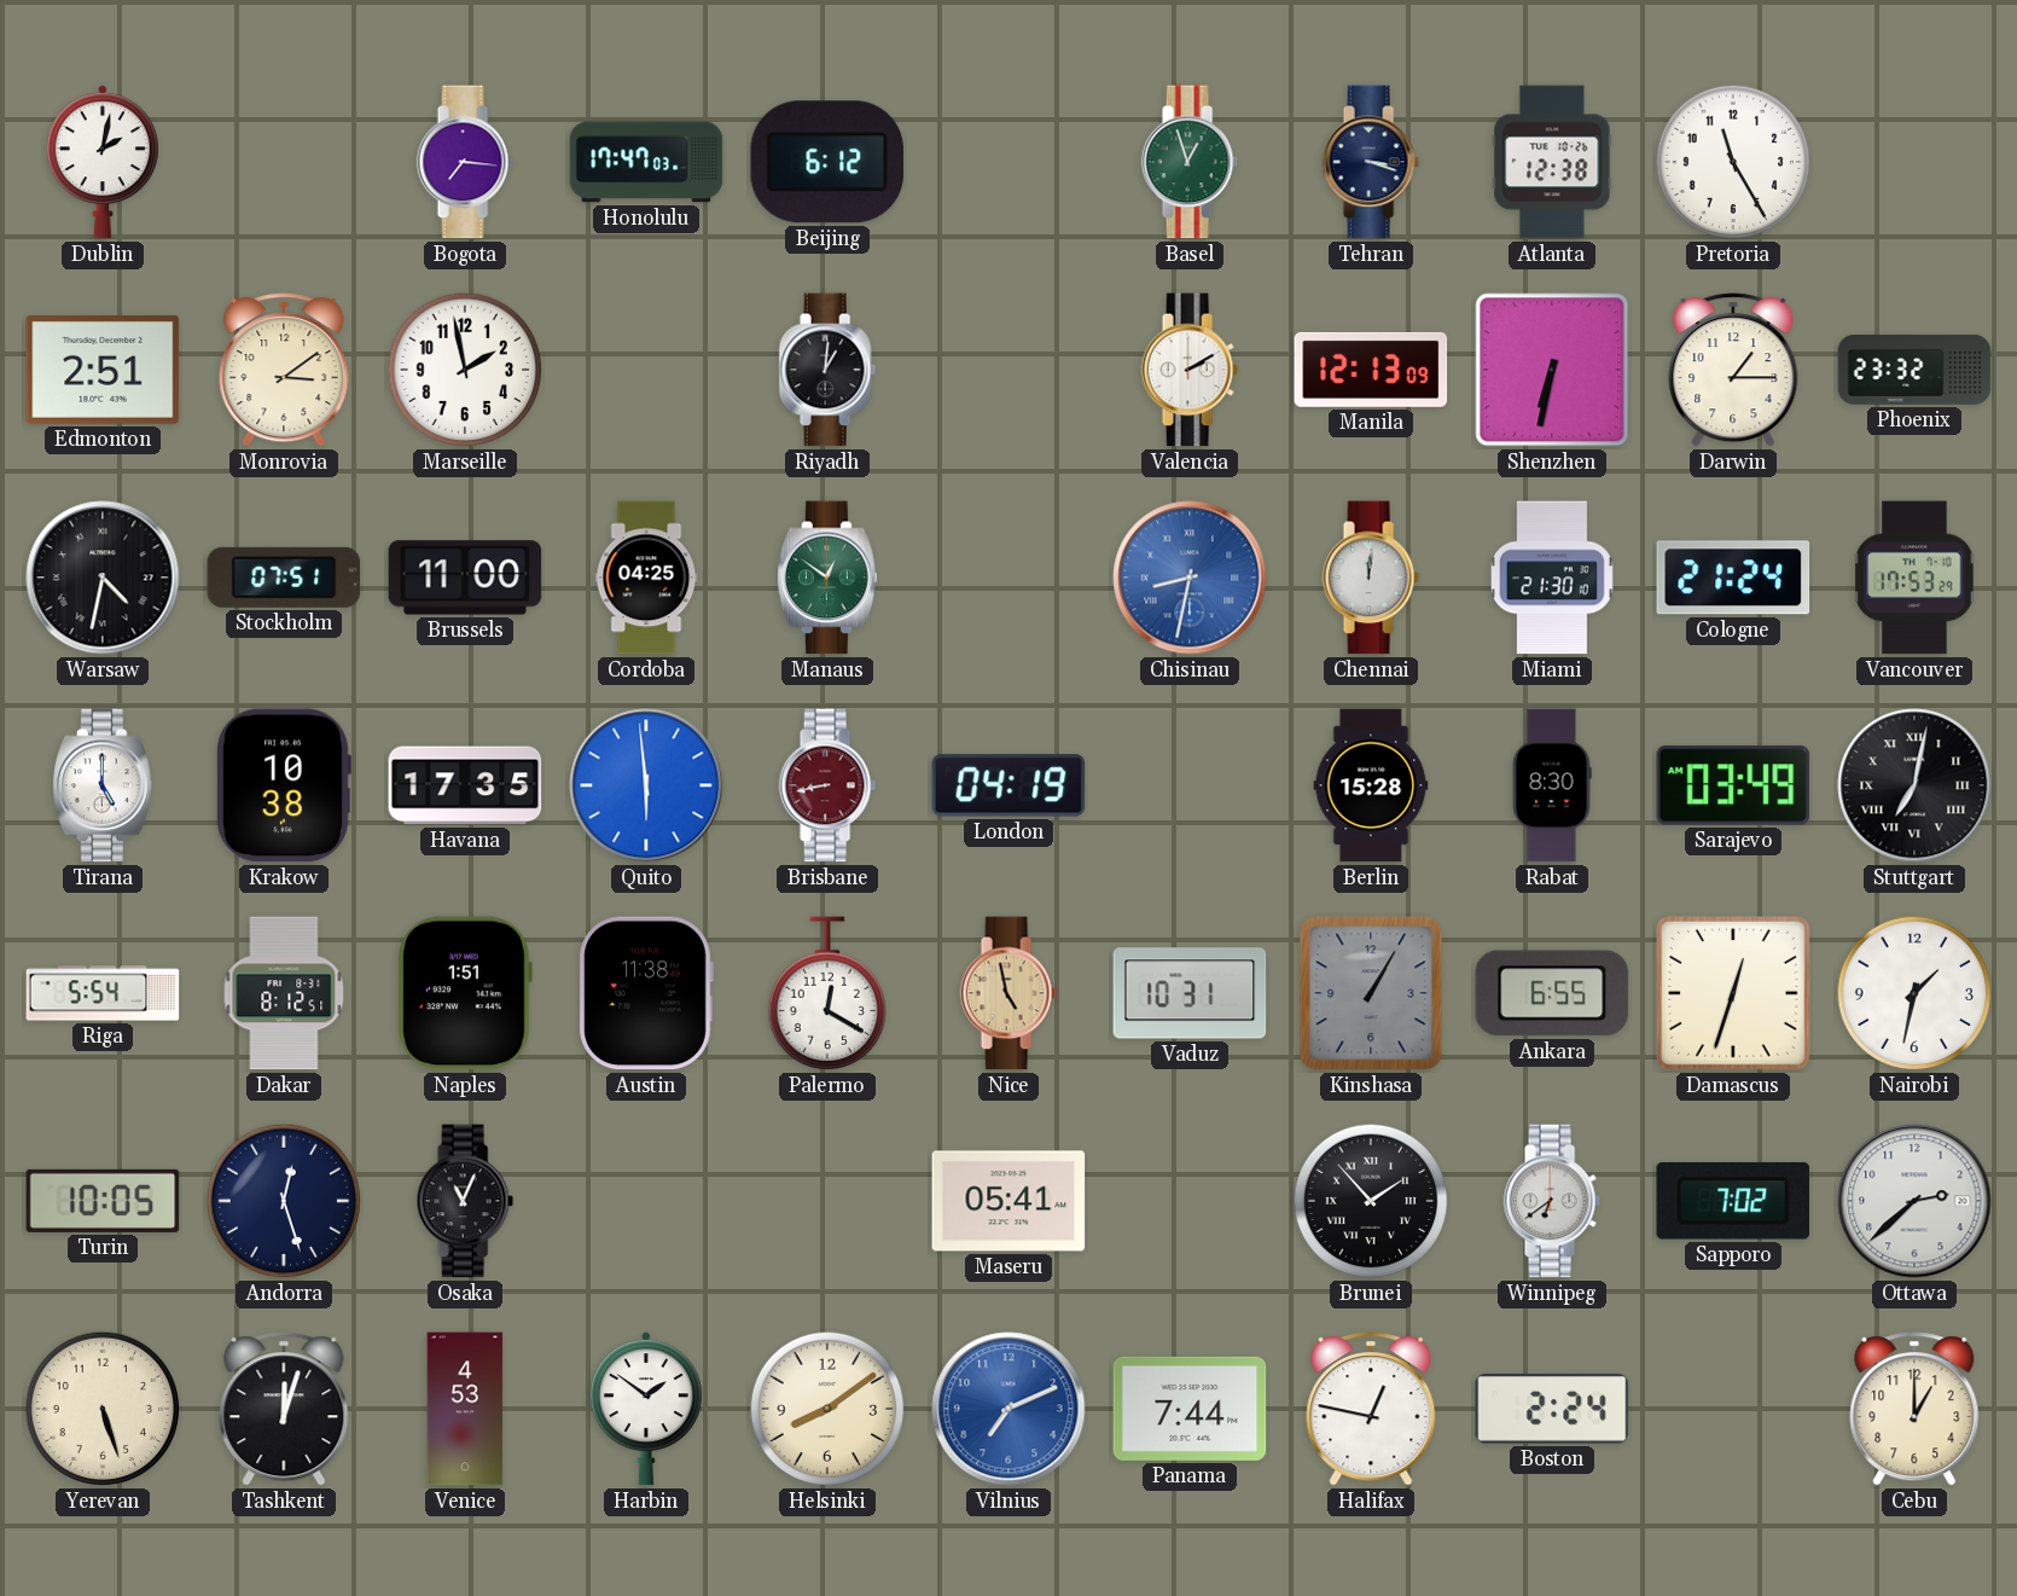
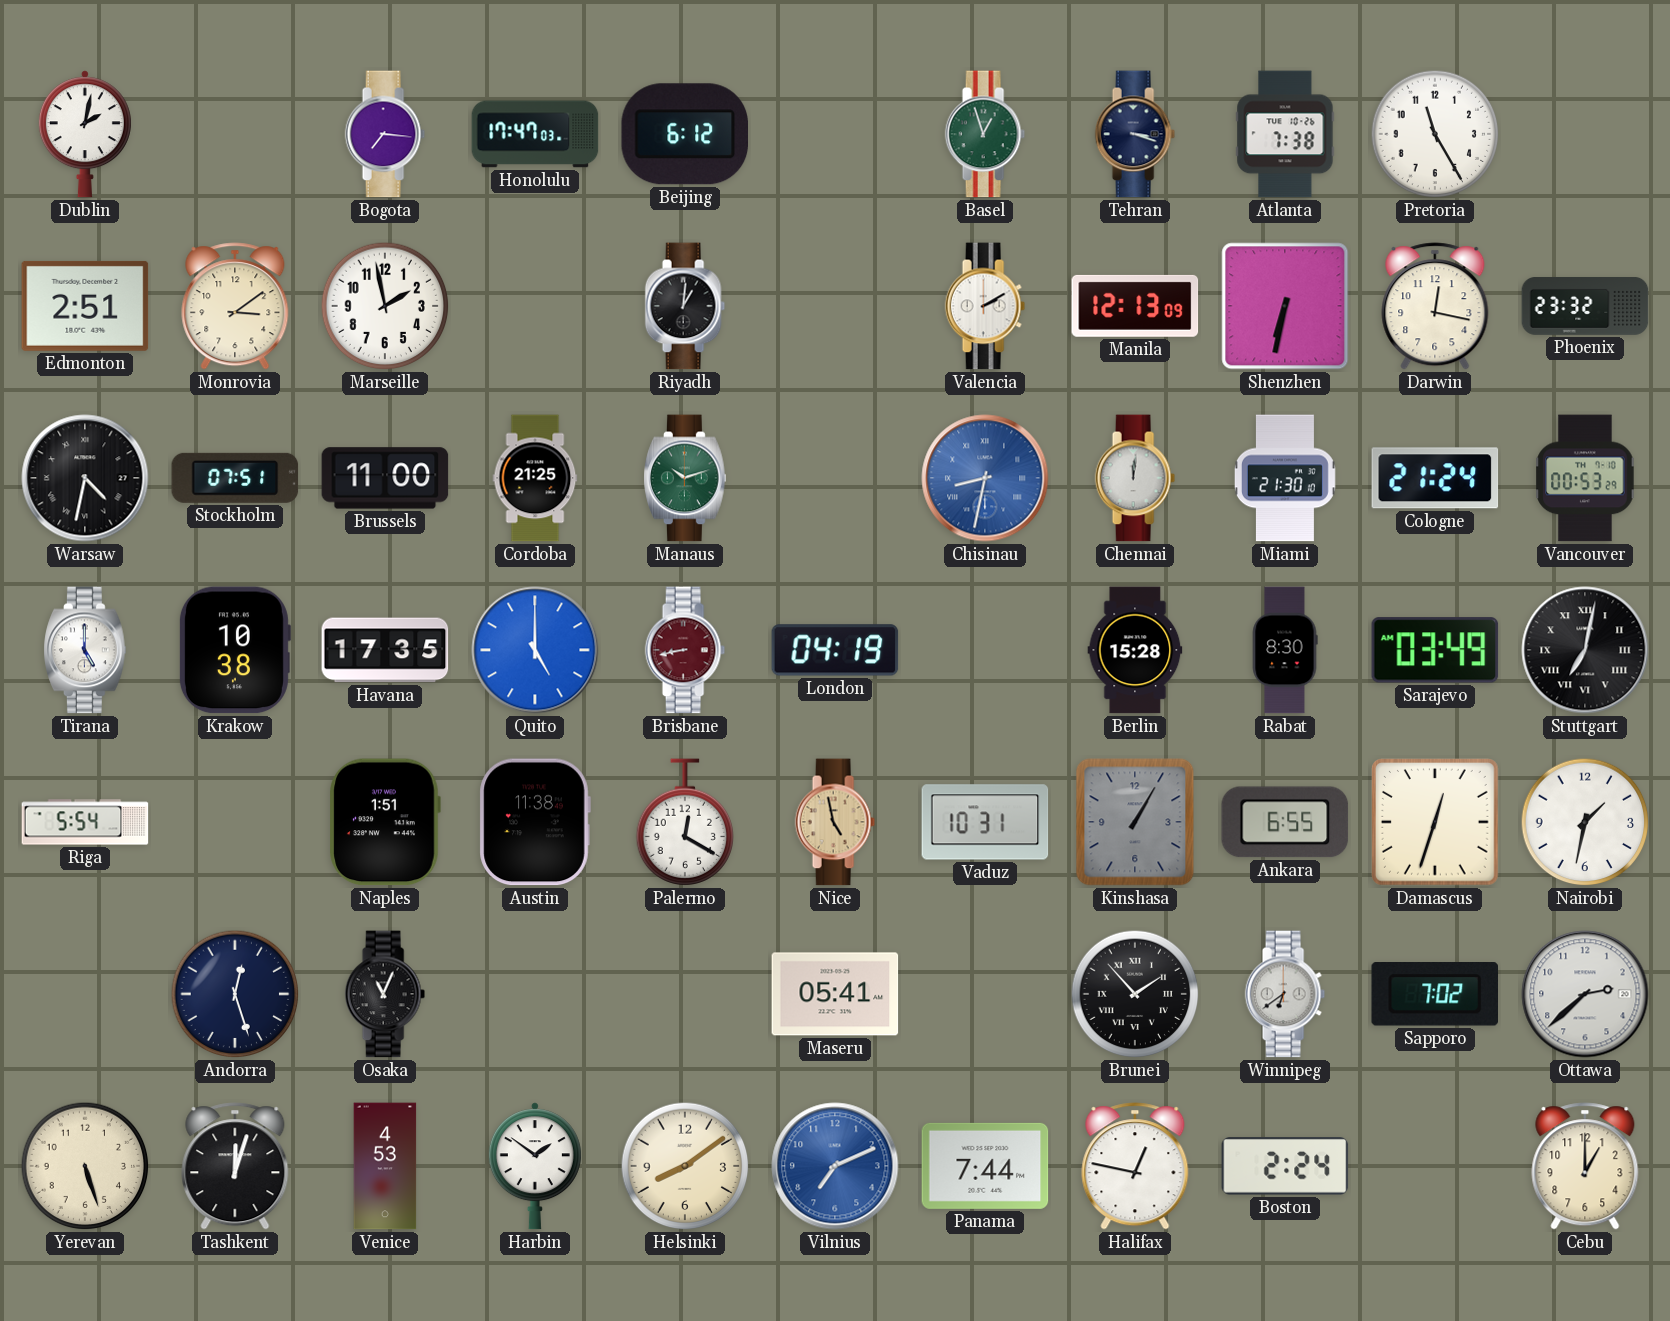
Atlanta: 12:38 -> 7:38
Darwin: 1:15 -> 12:17
Cordoba: 04:25 -> 21:25
Manaus: 12:51 -> 10:12
Vancouver: 17:53 -> 00:53
Quito: 5:59 -> 5:00
Dakar: 8:12 -> none
Turin: 10:05 -> none
